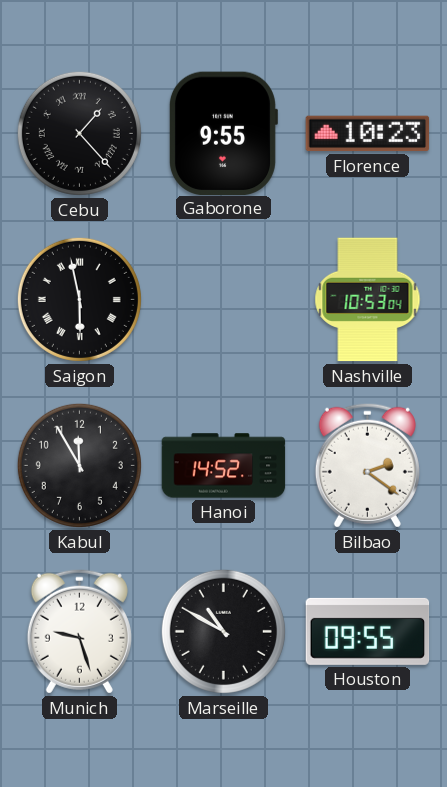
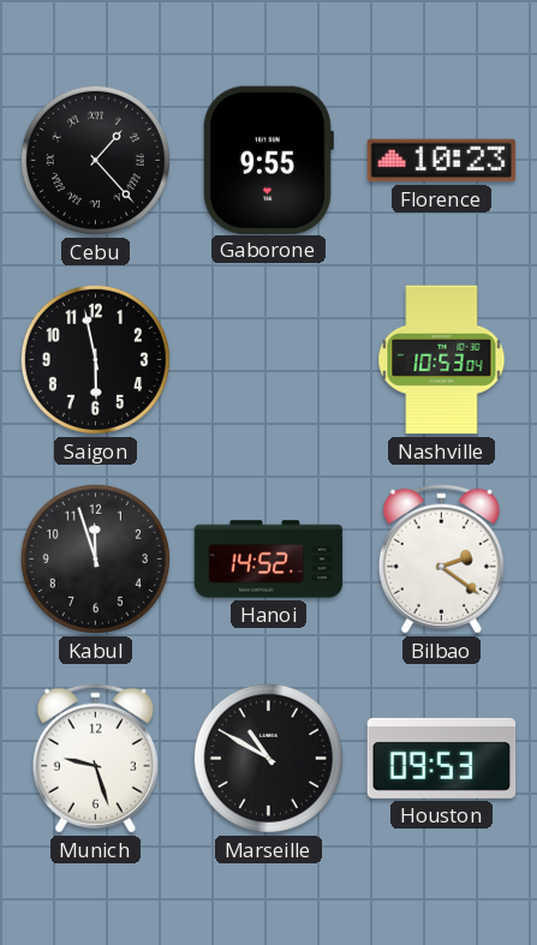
Saigon numerals: Roman -> Arabic
Kabul: 11:55 -> 11:57
Houston: 09:55 -> 09:53
